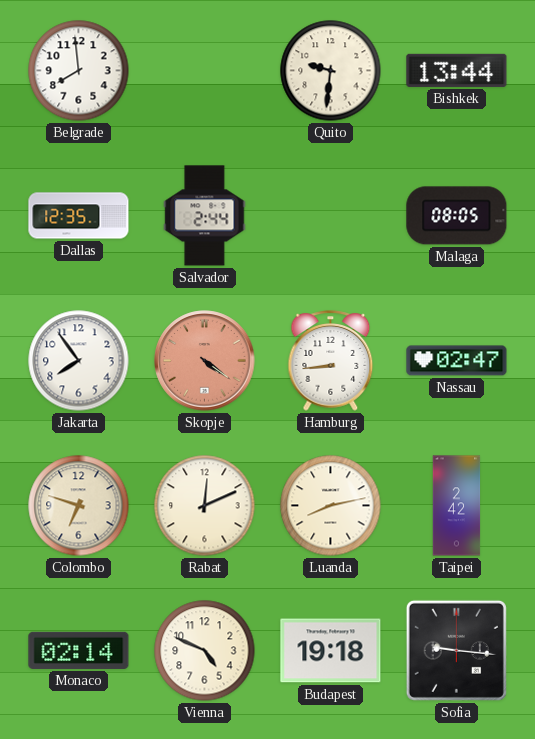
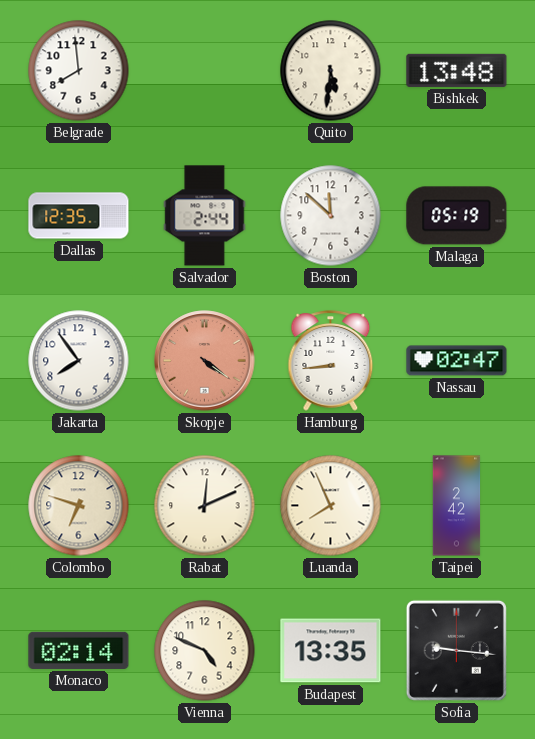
Quito: 9:31 -> 5:31
Bishkek: 13:44 -> 13:48
Boston: none -> 11:52
Malaga: 08:05 -> 05:19
Luanda: 8:13 -> 7:56
Budapest: 19:18 -> 13:35
